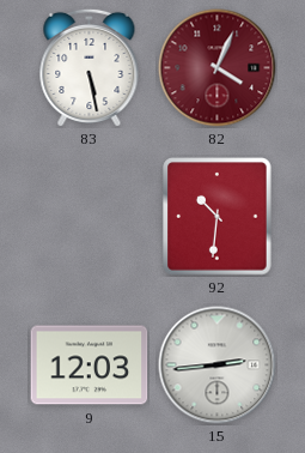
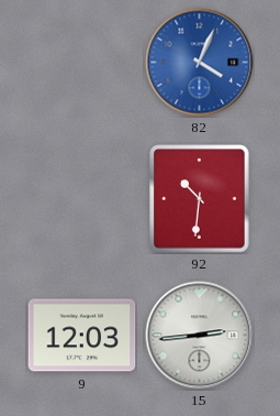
83: 5:28 -> none
82 dial: burgundy -> blue
